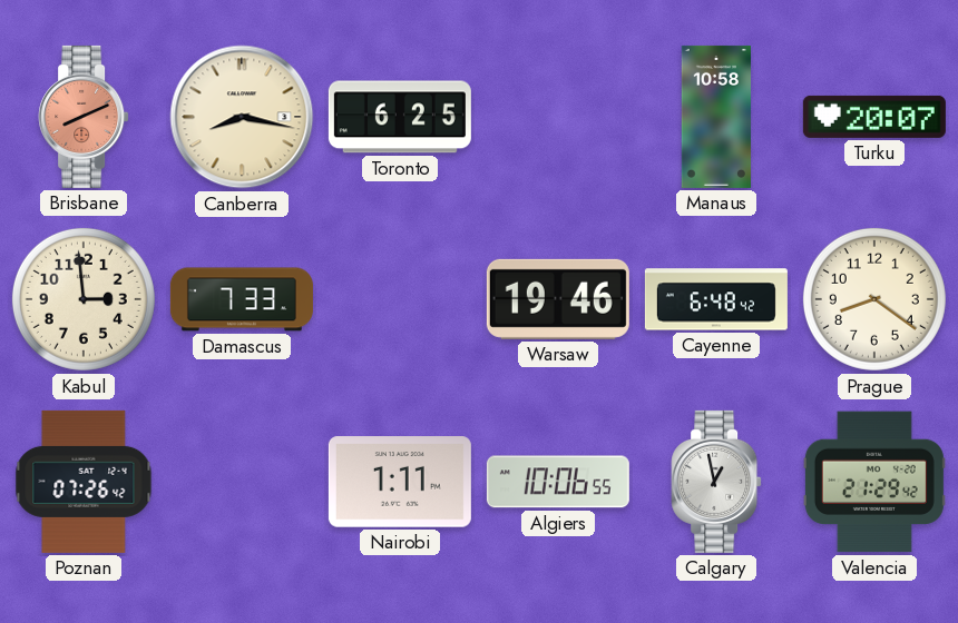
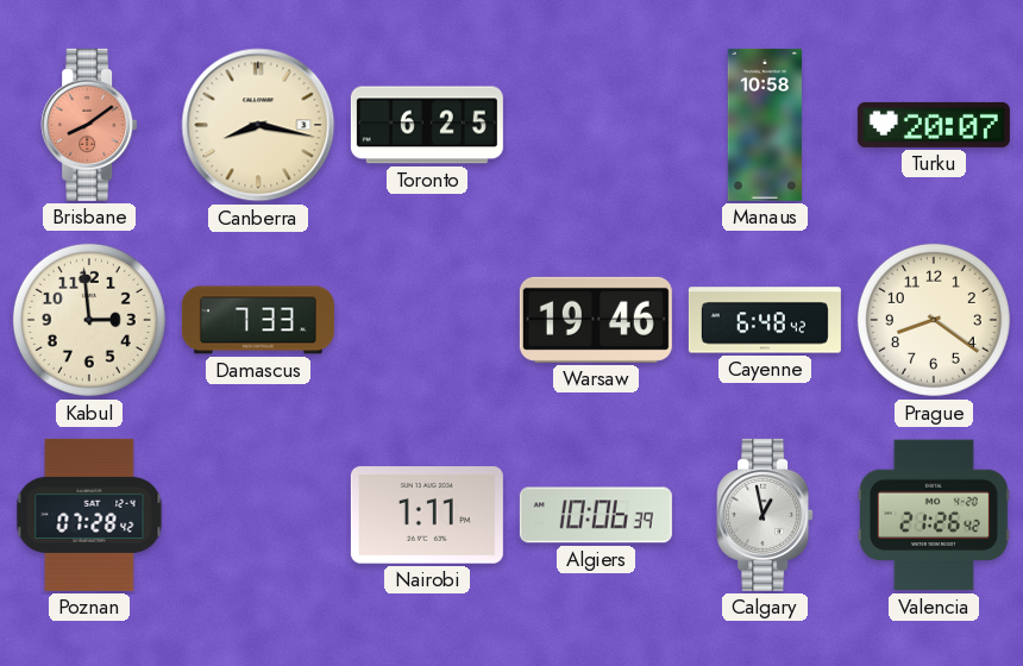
Brisbane: 8:11 -> 8:09
Poznan: 07:26 -> 07:28
Algiers: 10:06:55 -> 10:06:39
Valencia: 21:29 -> 21:26
